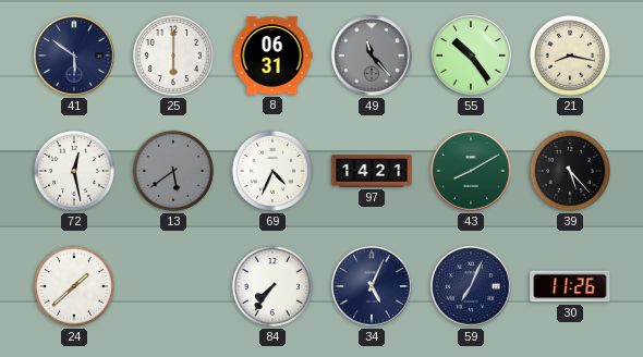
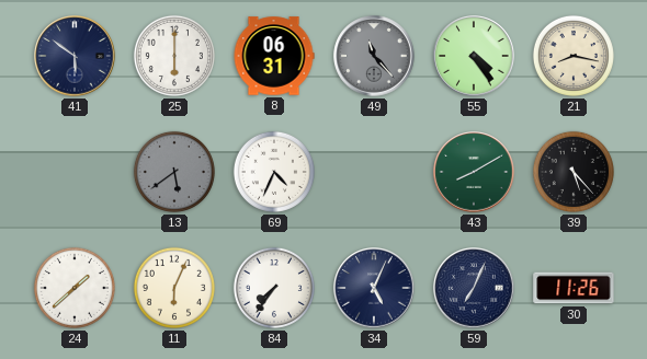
55: 10:24 -> 4:24
72: 12:28 -> none
97: 14:21 -> none
11: none -> 6:04
